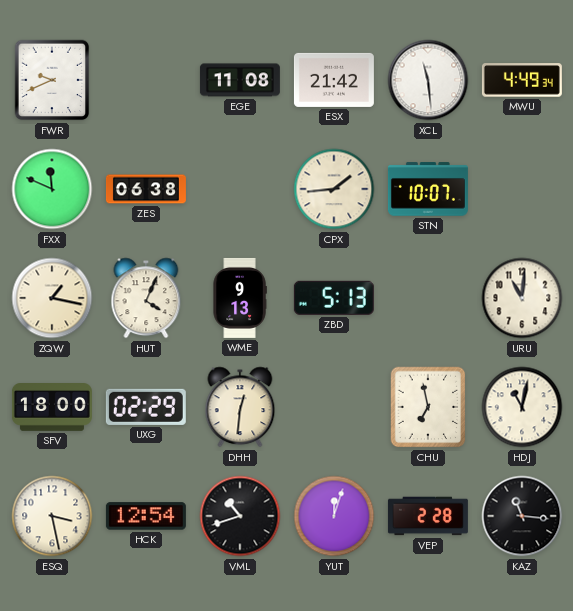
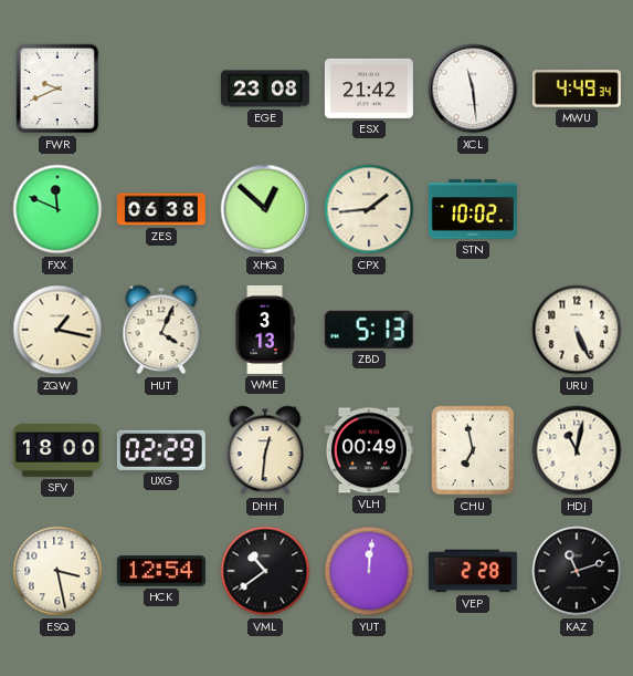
EGE: 11:08 -> 23:08
XHQ: none -> 12:52
STN: 10:07 -> 10:02
WME: 9:13 -> 3:13
URU: 11:01 -> 5:26
VLH: none -> 00:49
VML: 10:42 -> 10:39
YUT: 12:03 -> 12:01
KAZ: 11:16 -> 11:12
